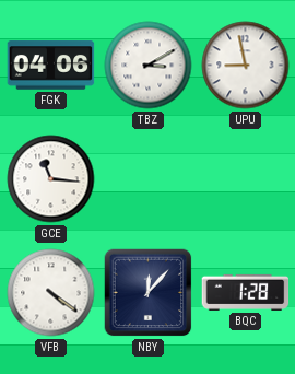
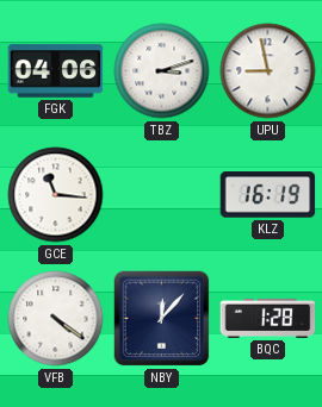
TBZ: 3:10 -> 3:12
KLZ: none -> 16:19
